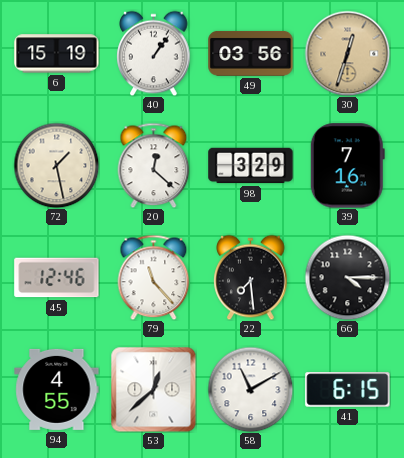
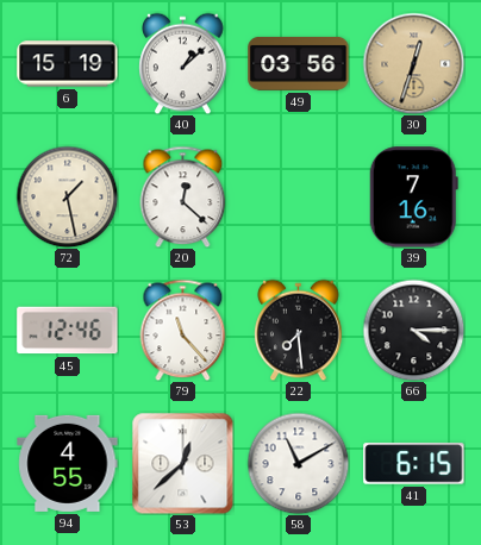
40: 1:06 -> 1:08
98: 3:29 -> none
